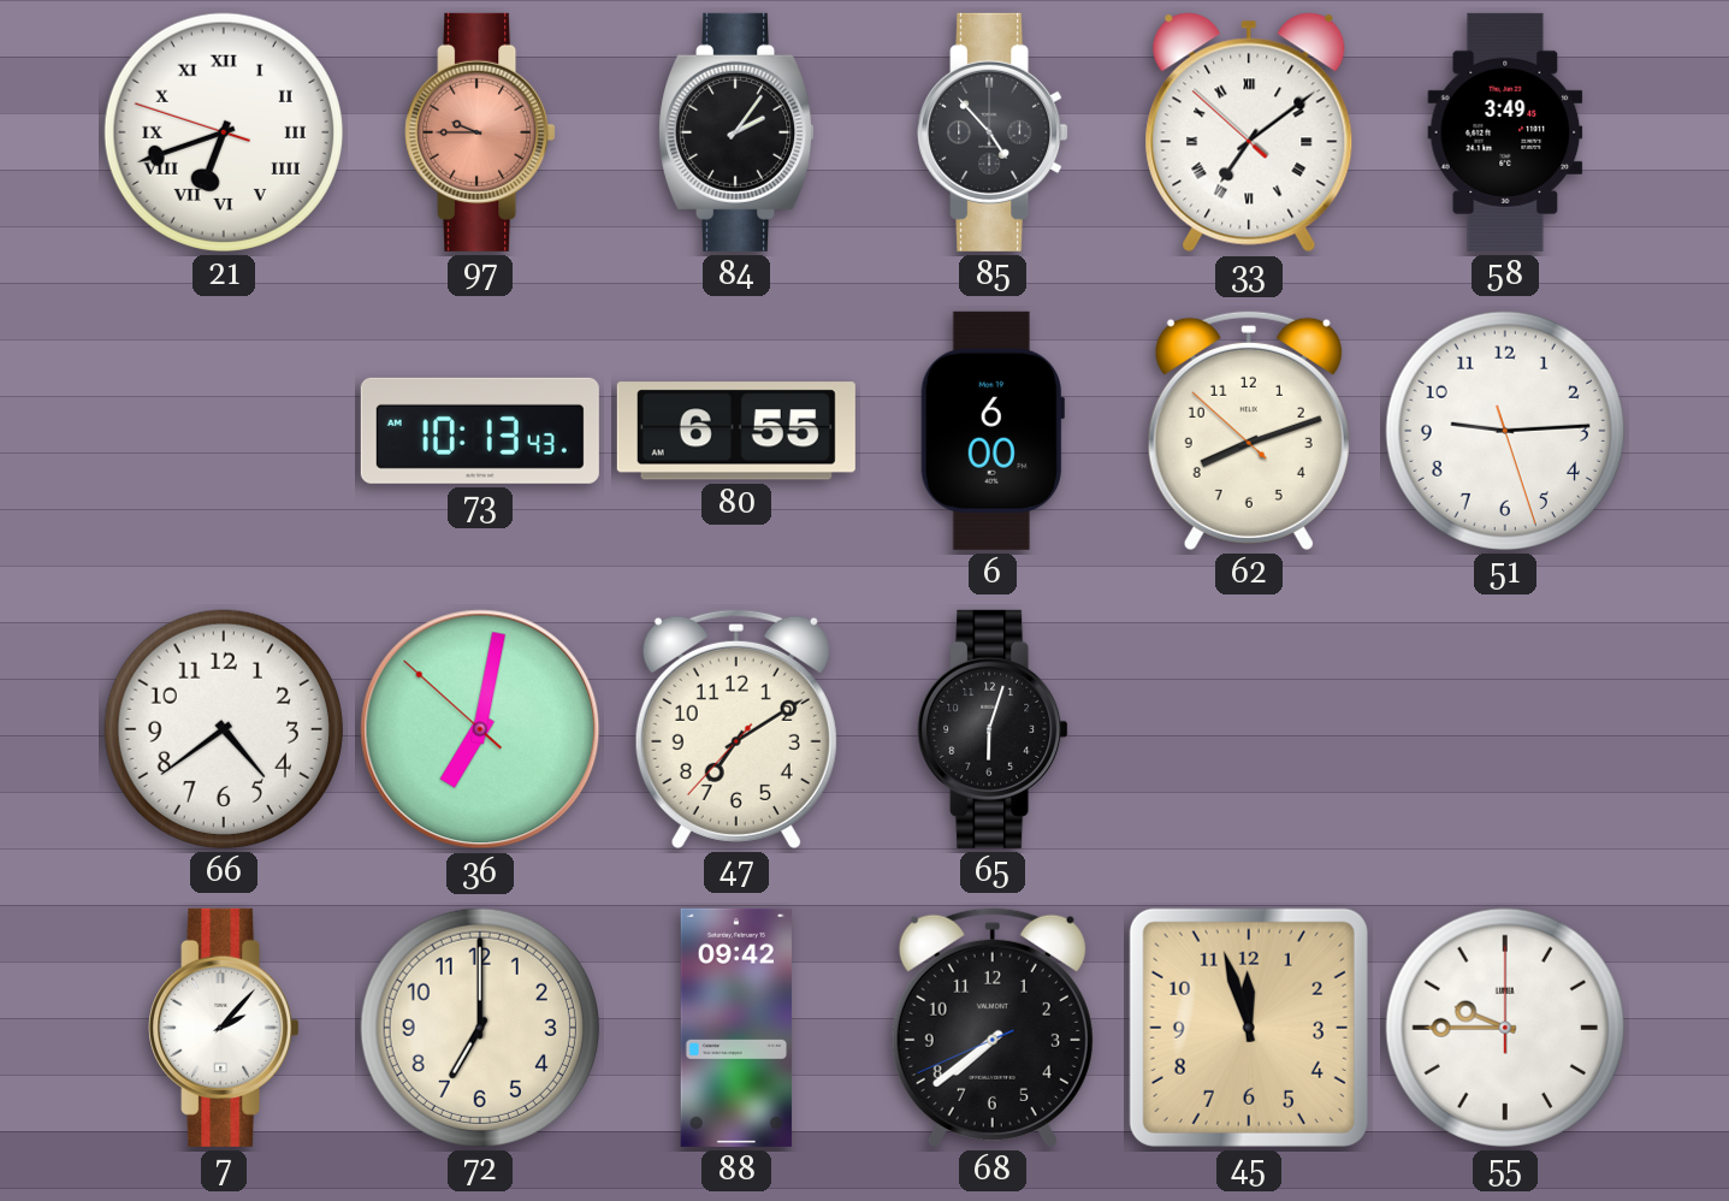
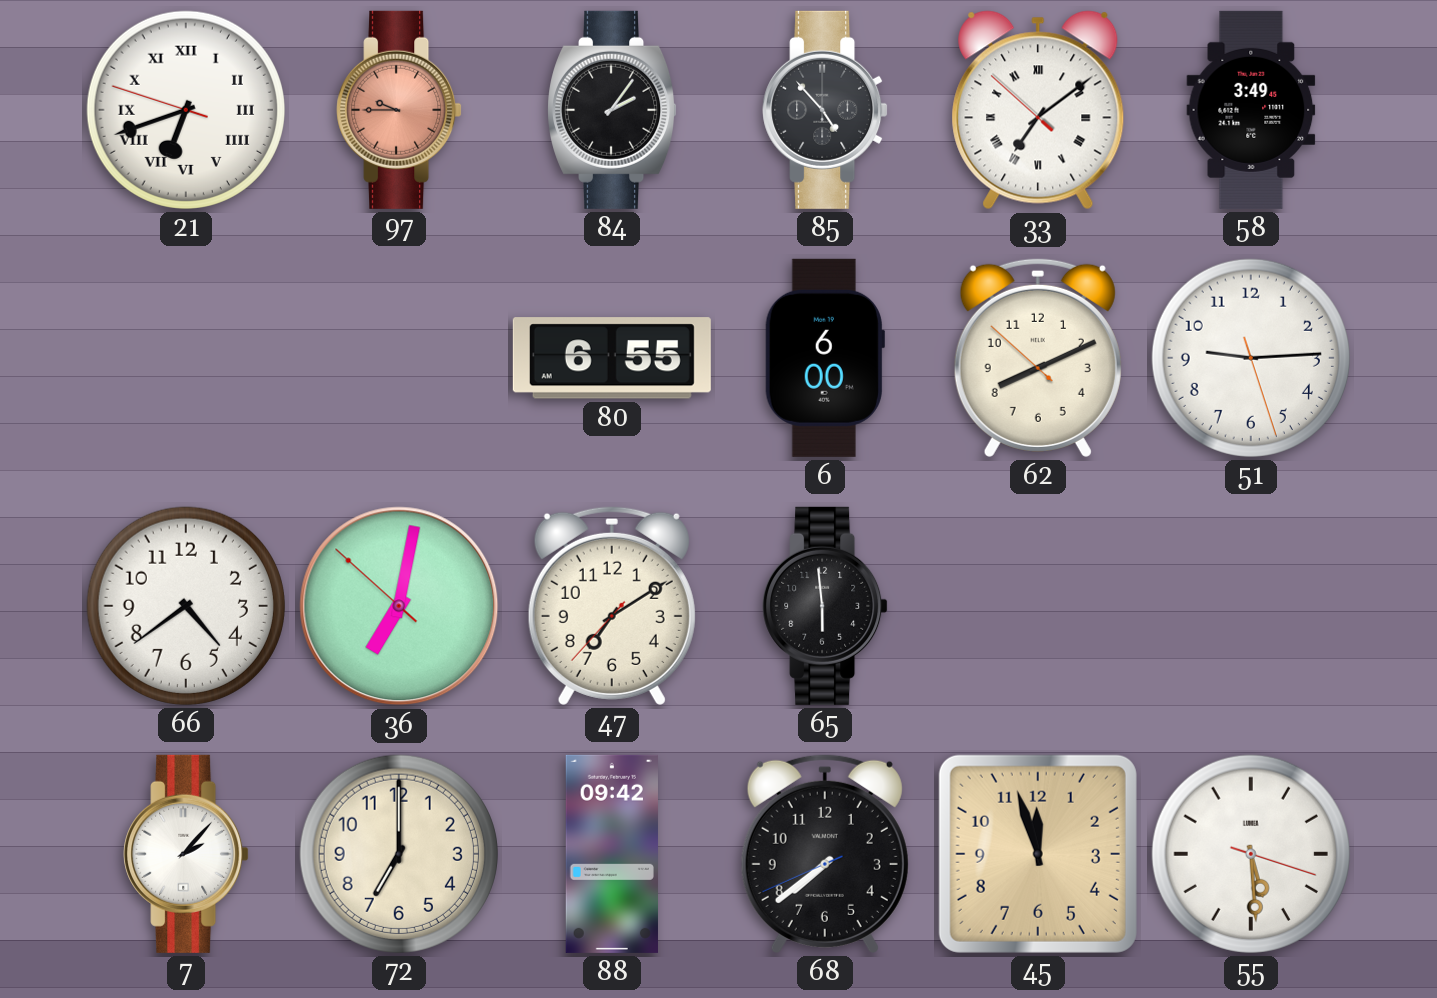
73: 10:13 -> none
62: 8:11 -> 8:10
65: 6:03 -> 5:59
55: 9:45 -> 5:29
